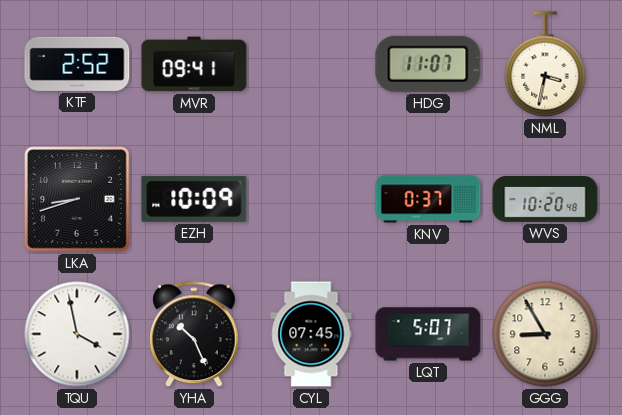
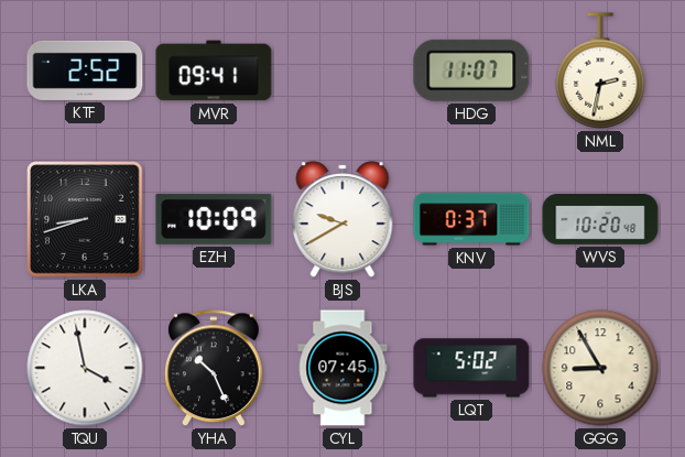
NML: 3:32 -> 2:32
BJS: none -> 9:40
LQT: 5:07 -> 5:02
